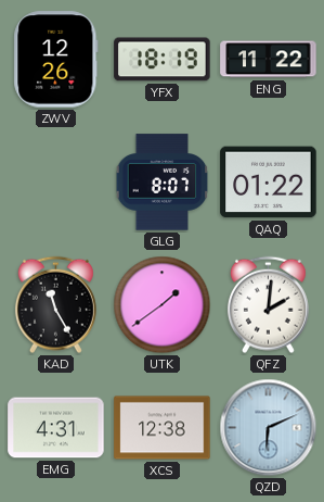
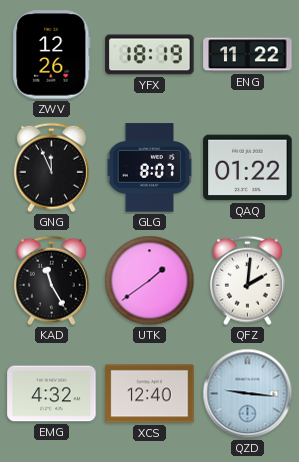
GNG: none -> 11:56
EMG: 4:31 -> 4:32
XCS: 12:38 -> 12:40
QZD: 6:11 -> 9:16
